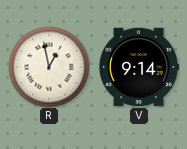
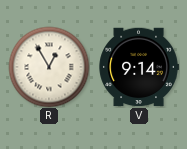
R: 12:58 -> 12:55
